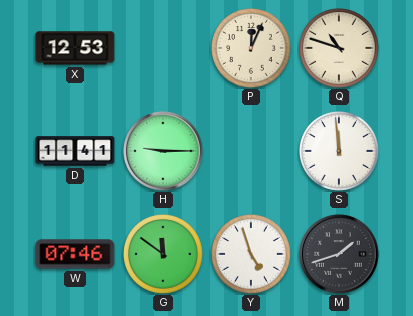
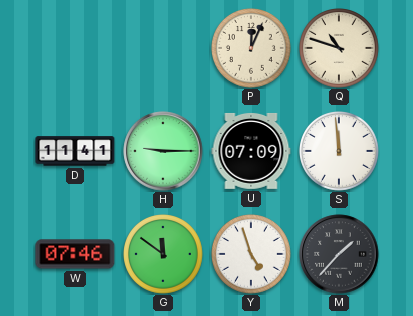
X: 12:53 -> none
U: none -> 07:09
M: 1:42 -> 1:37
